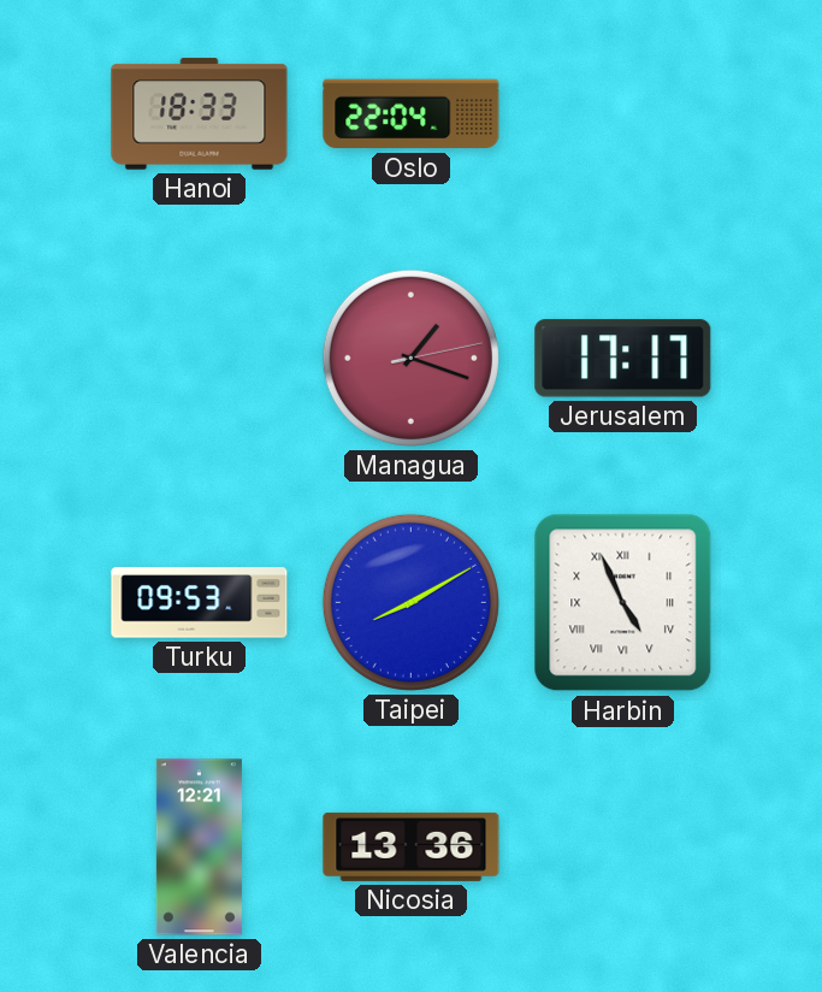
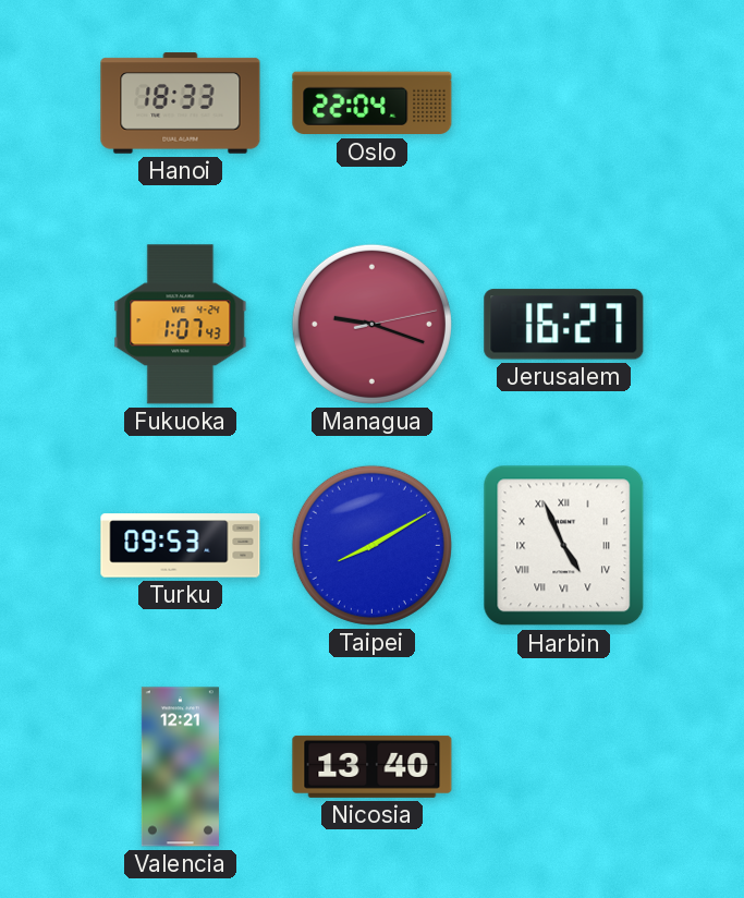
Fukuoka: none -> 1:07
Managua: 1:18 -> 9:18
Jerusalem: 17:17 -> 16:27
Nicosia: 13:36 -> 13:40
